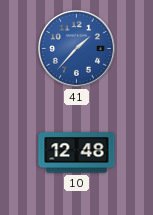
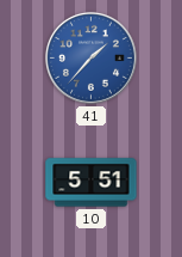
10: 12:48 -> 5:51
